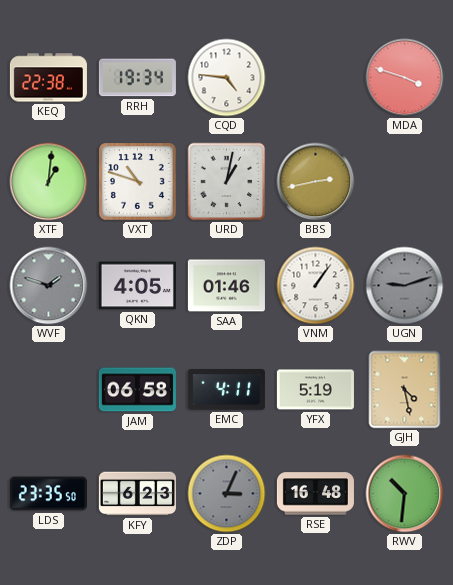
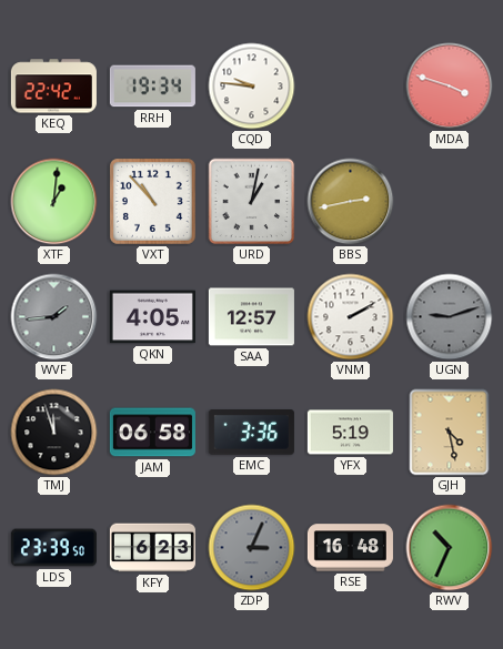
KEQ: 22:38 -> 22:42
CQD: 4:46 -> 9:46
VXT: 10:48 -> 10:53
WVF: 1:48 -> 1:44
SAA: 01:46 -> 12:57
VNM: 1:06 -> 2:10
TMJ: none -> 11:57
EMC: 4:11 -> 3:36
LDS: 23:35 -> 23:39
RWV: 10:31 -> 10:34
